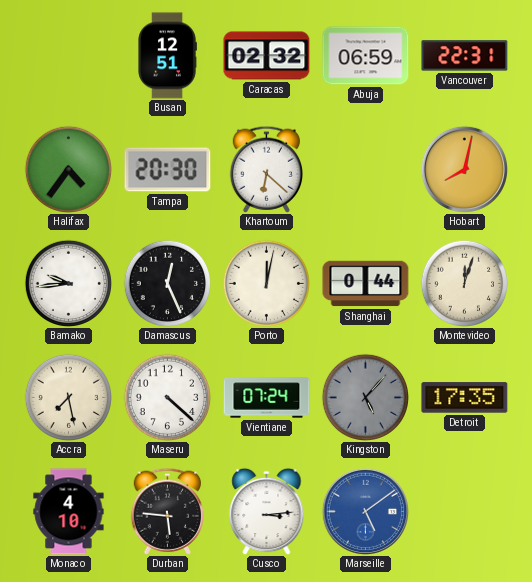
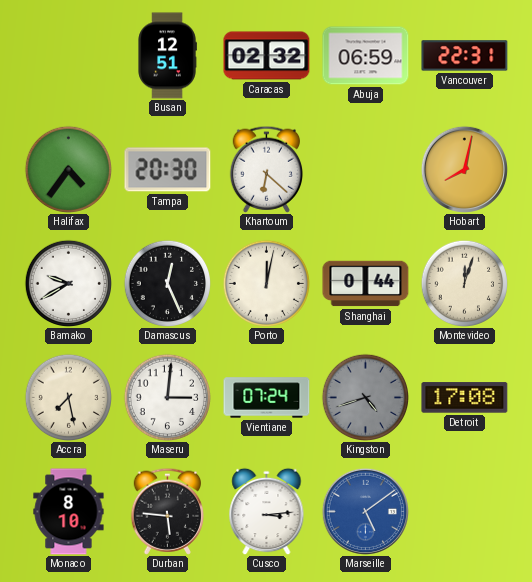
Bamako: 9:44 -> 9:40
Maseru: 4:22 -> 3:01
Kingston: 5:07 -> 4:42
Detroit: 17:35 -> 17:08
Monaco: 4:10 -> 8:10
